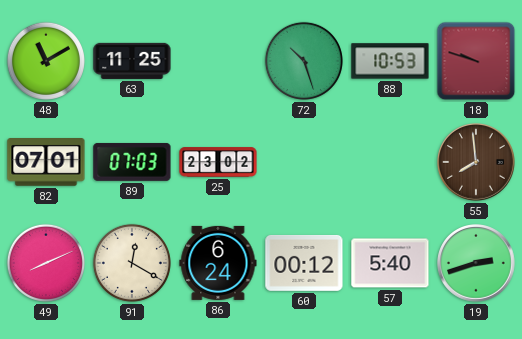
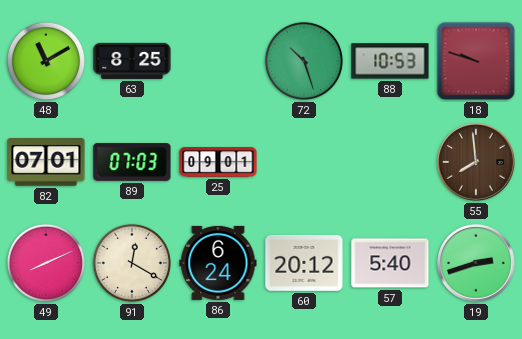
63: 11:25 -> 8:25
25: 23:02 -> 09:01
60: 00:12 -> 20:12
